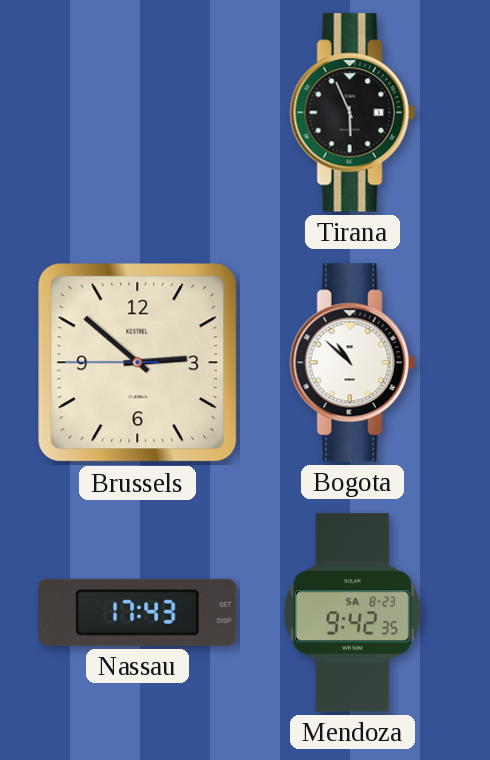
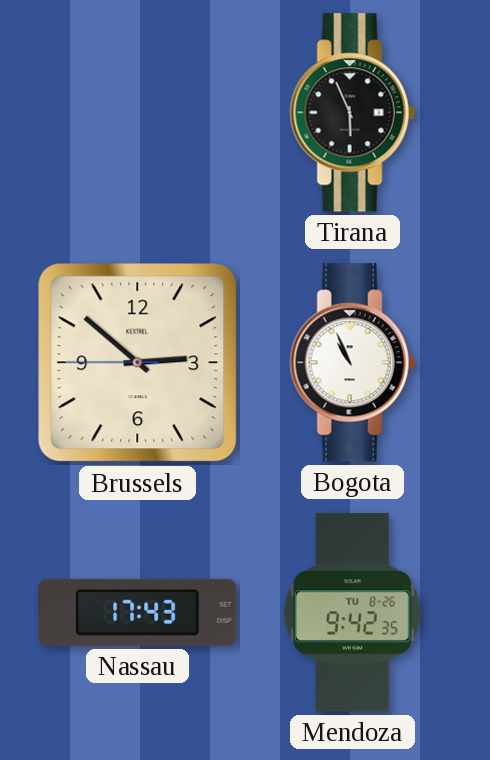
Bogota: 10:52 -> 10:56
Mendoza date: SA 8-23 -> TU 8-26
